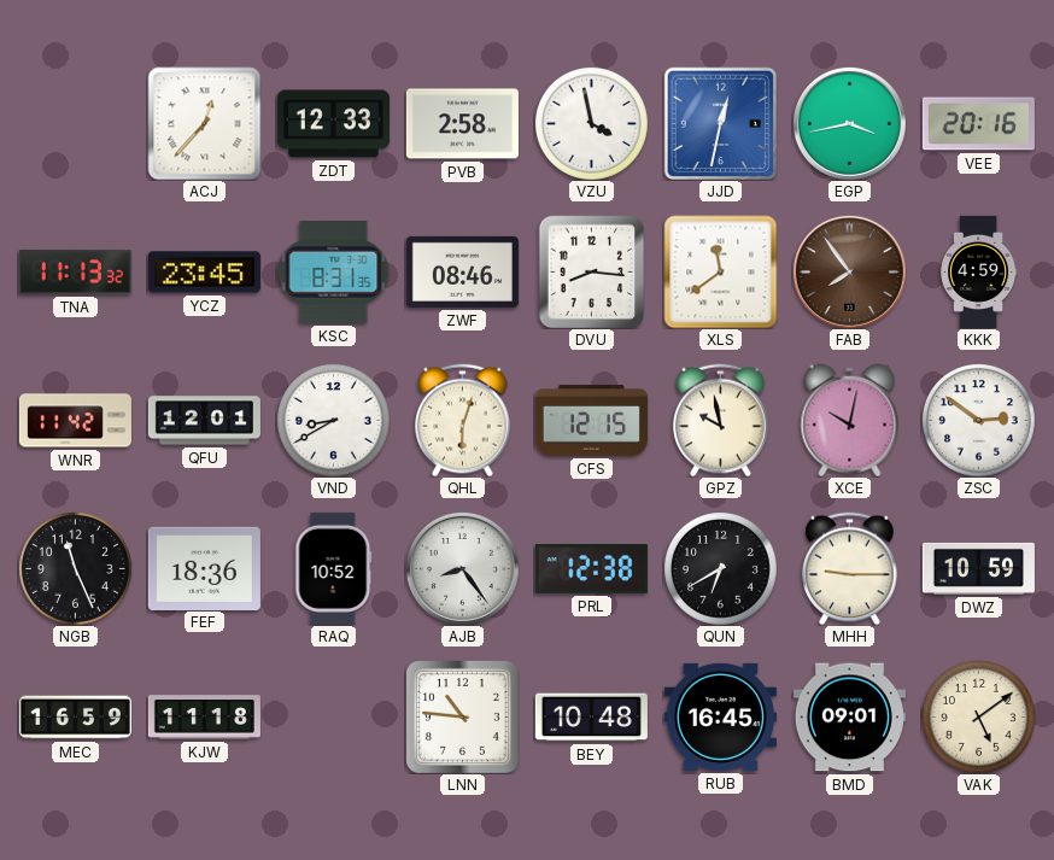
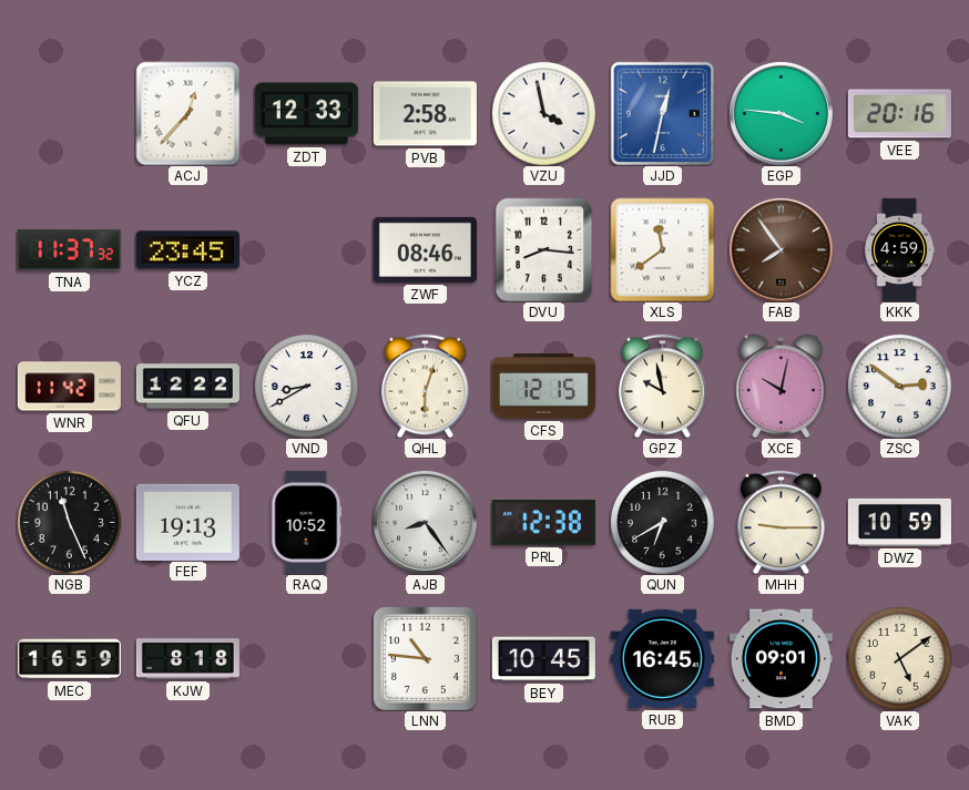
EGP: 3:43 -> 3:46
TNA: 11:13 -> 11:37
KSC: 8:31 -> none
QFU: 12:01 -> 12:22
FEF: 18:36 -> 19:13
KJW: 11:18 -> 8:18
BEY: 10:48 -> 10:45
